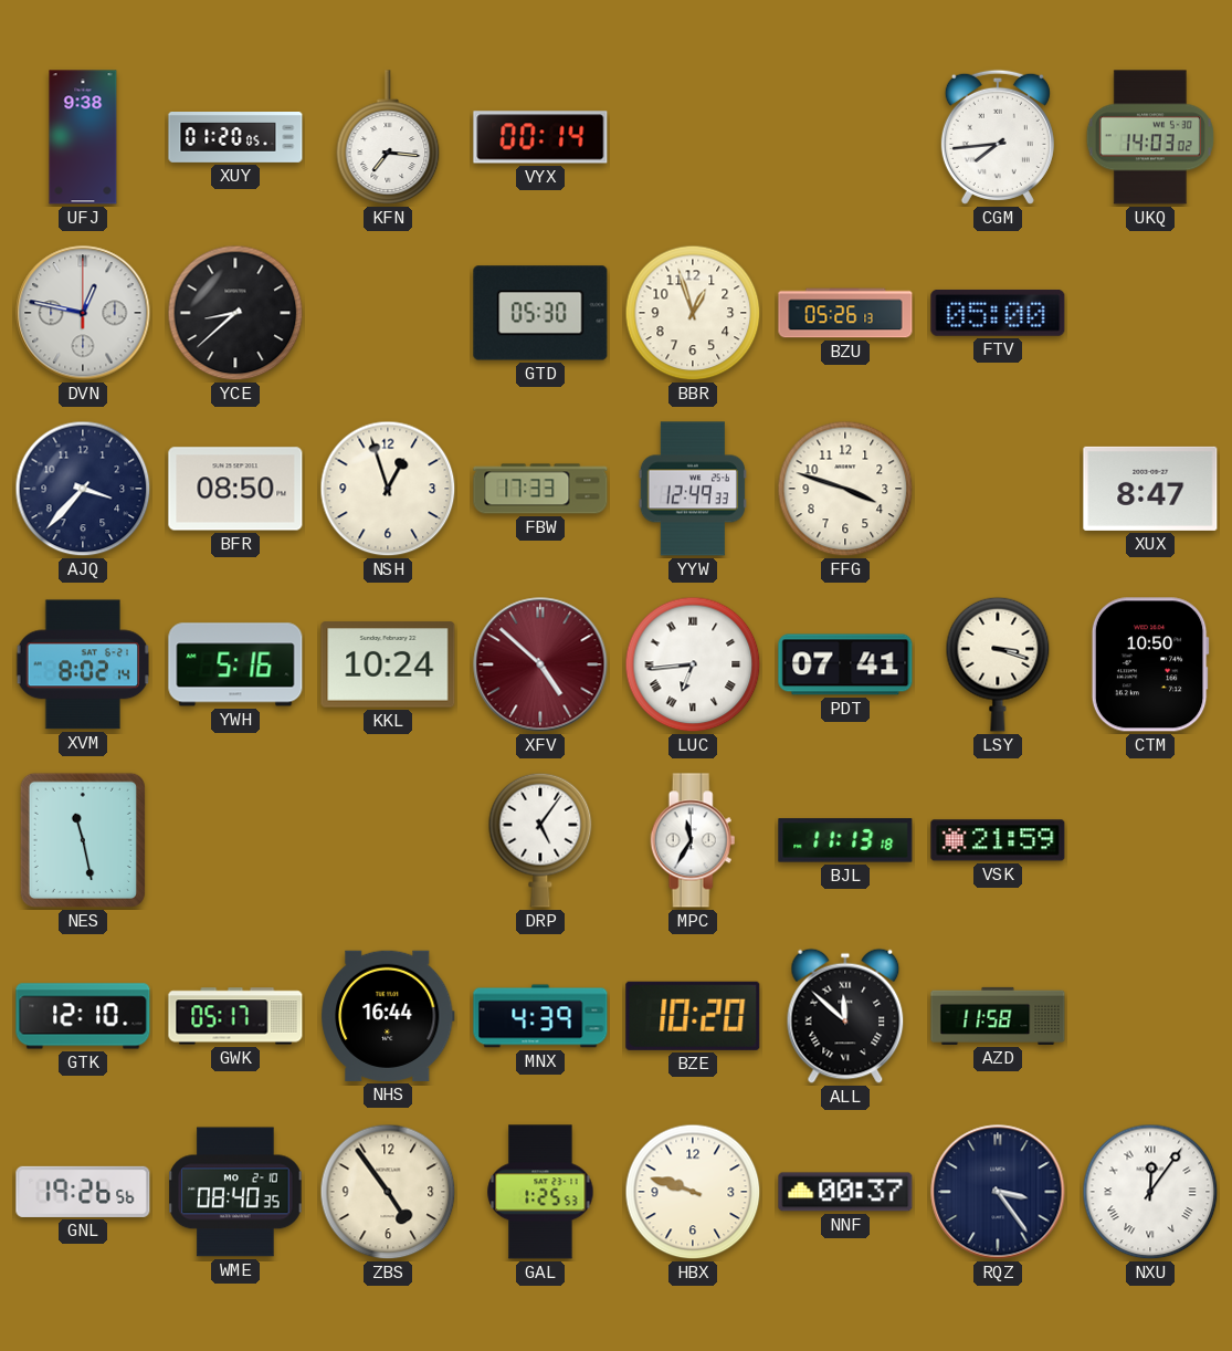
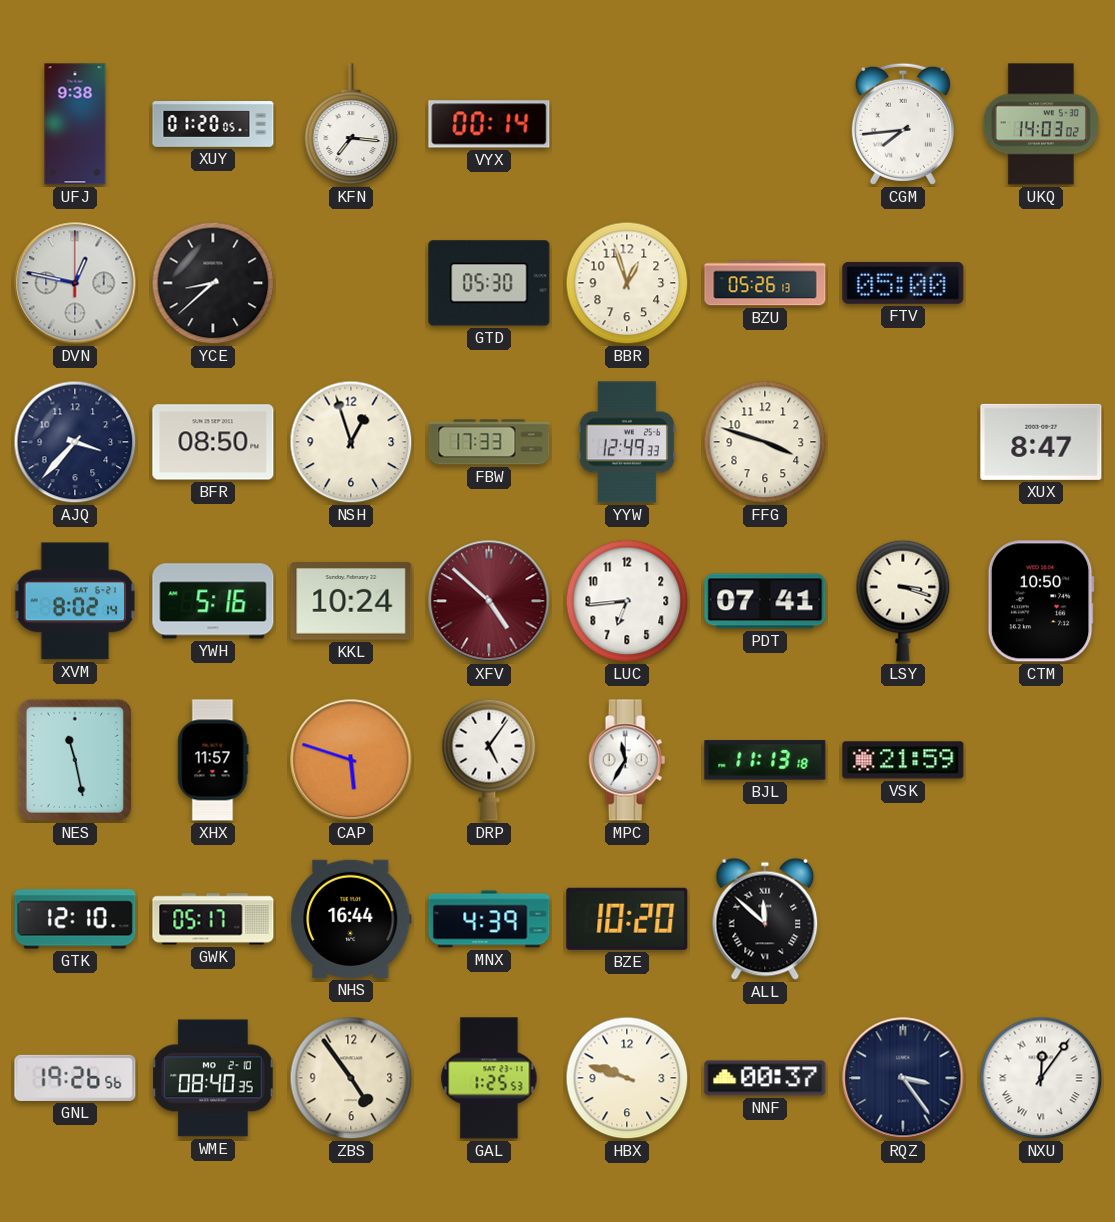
LUC numerals: Roman -> Arabic
XHX: none -> 11:57
CAP: none -> 5:48
AZD: 11:58 -> none
